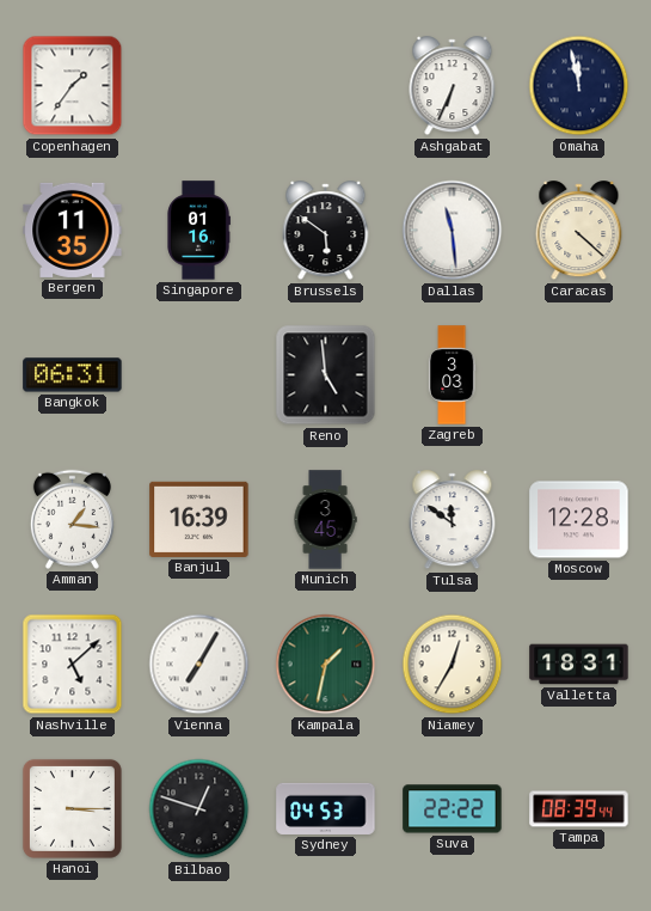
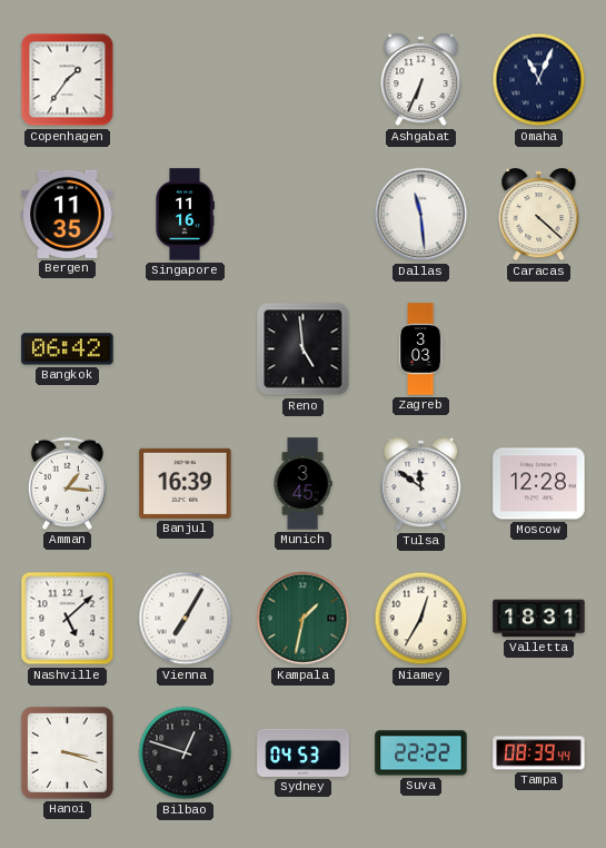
Omaha: 11:58 -> 11:04
Singapore: 01:16 -> 11:16
Brussels: 5:51 -> none
Bangkok: 06:31 -> 06:42
Hanoi: 3:15 -> 3:18
